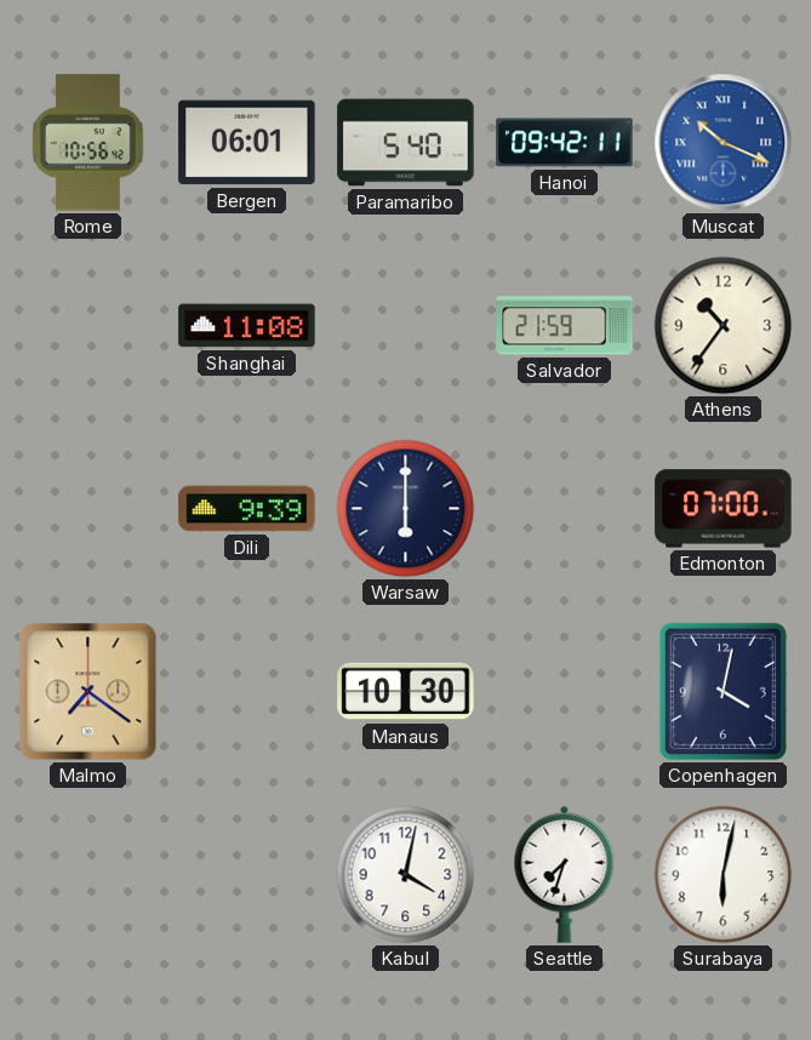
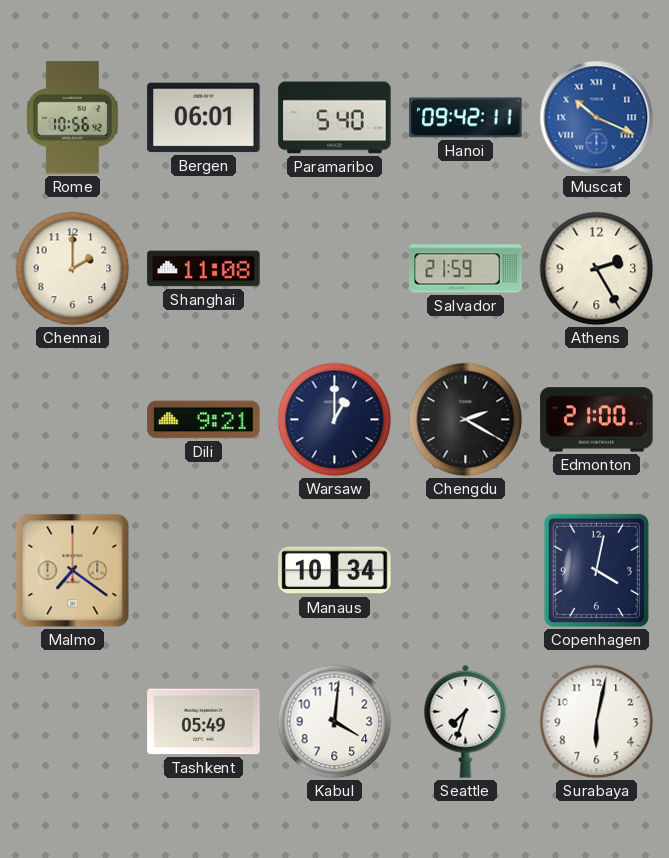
Chennai: none -> 2:00
Athens: 10:36 -> 2:25
Dili: 9:39 -> 9:21
Warsaw: 6:00 -> 1:00
Chengdu: none -> 2:20
Edmonton: 07:00 -> 21:00
Manaus: 10:30 -> 10:34
Tashkent: none -> 05:49
Kabul: 4:02 -> 4:01
